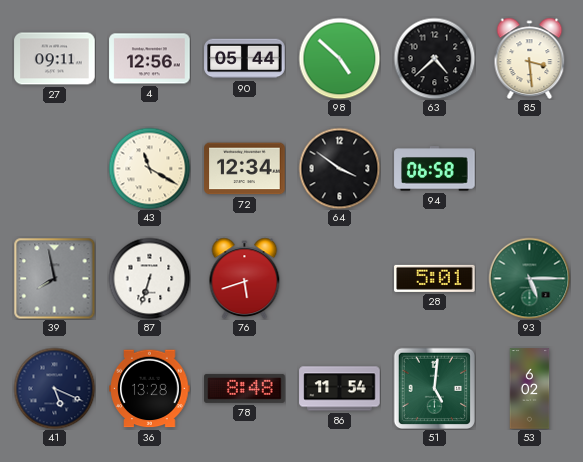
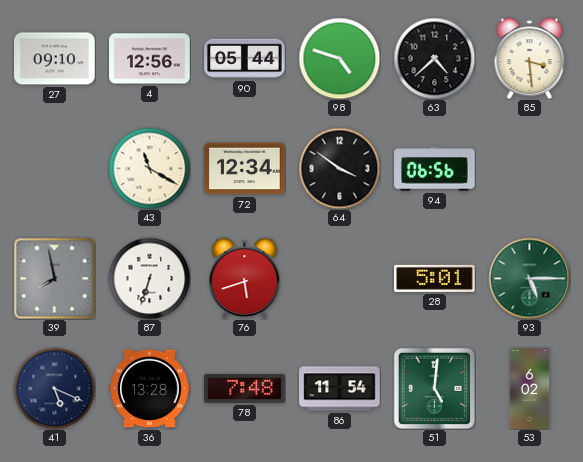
27: 09:11 -> 09:10
98: 4:52 -> 4:48
94: 06:58 -> 06:56
78: 8:48 -> 7:48
